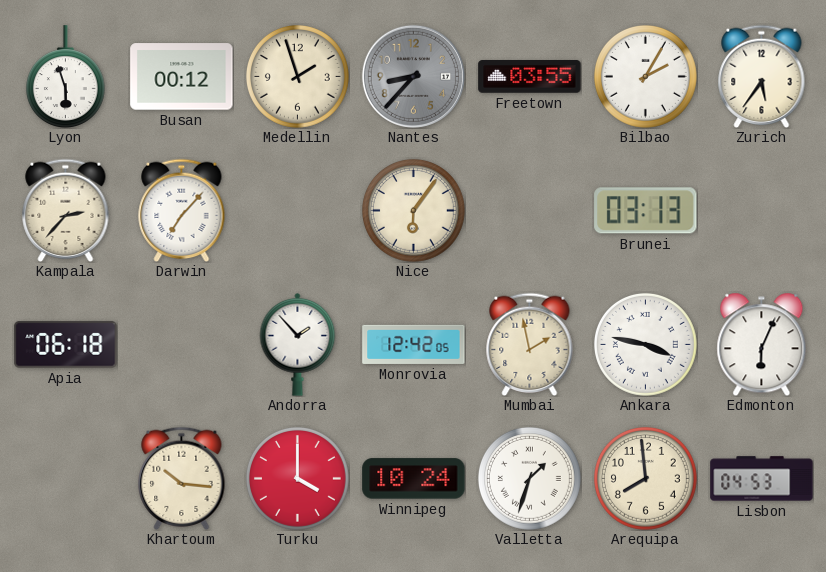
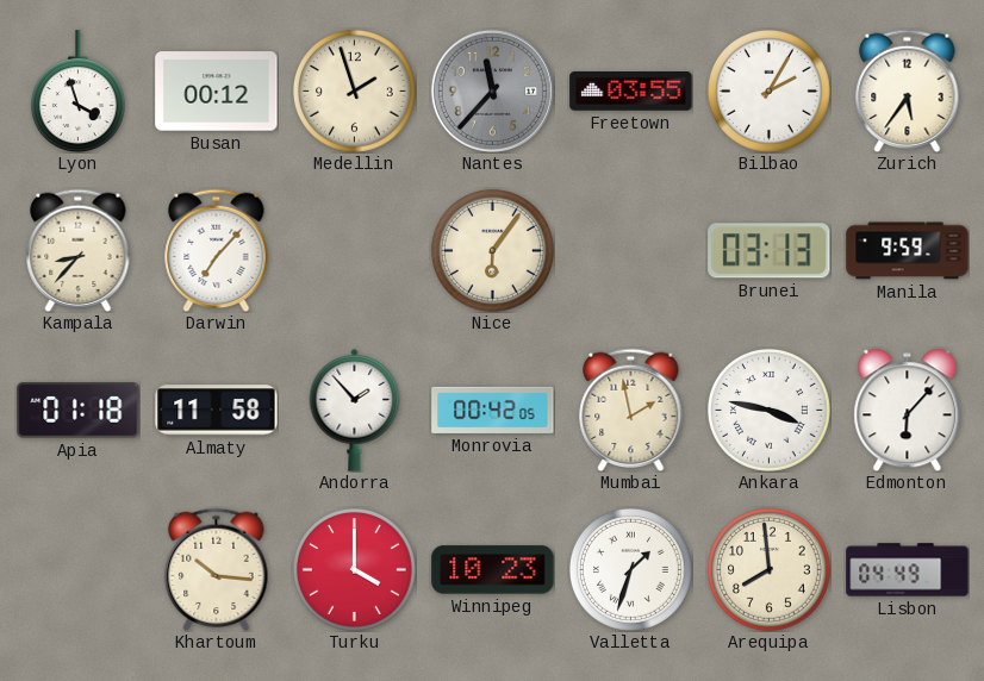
Lyon: 5:57 -> 3:57
Nantes: 8:37 -> 11:37
Kampala: 2:37 -> 8:37
Manila: none -> 9:59
Apia: 06:18 -> 01:18
Almaty: none -> 11:58
Monrovia: 12:42 -> 00:42
Edmonton: 6:04 -> 6:07
Winnipeg: 10:24 -> 10:23
Lisbon: 04:53 -> 04:49
